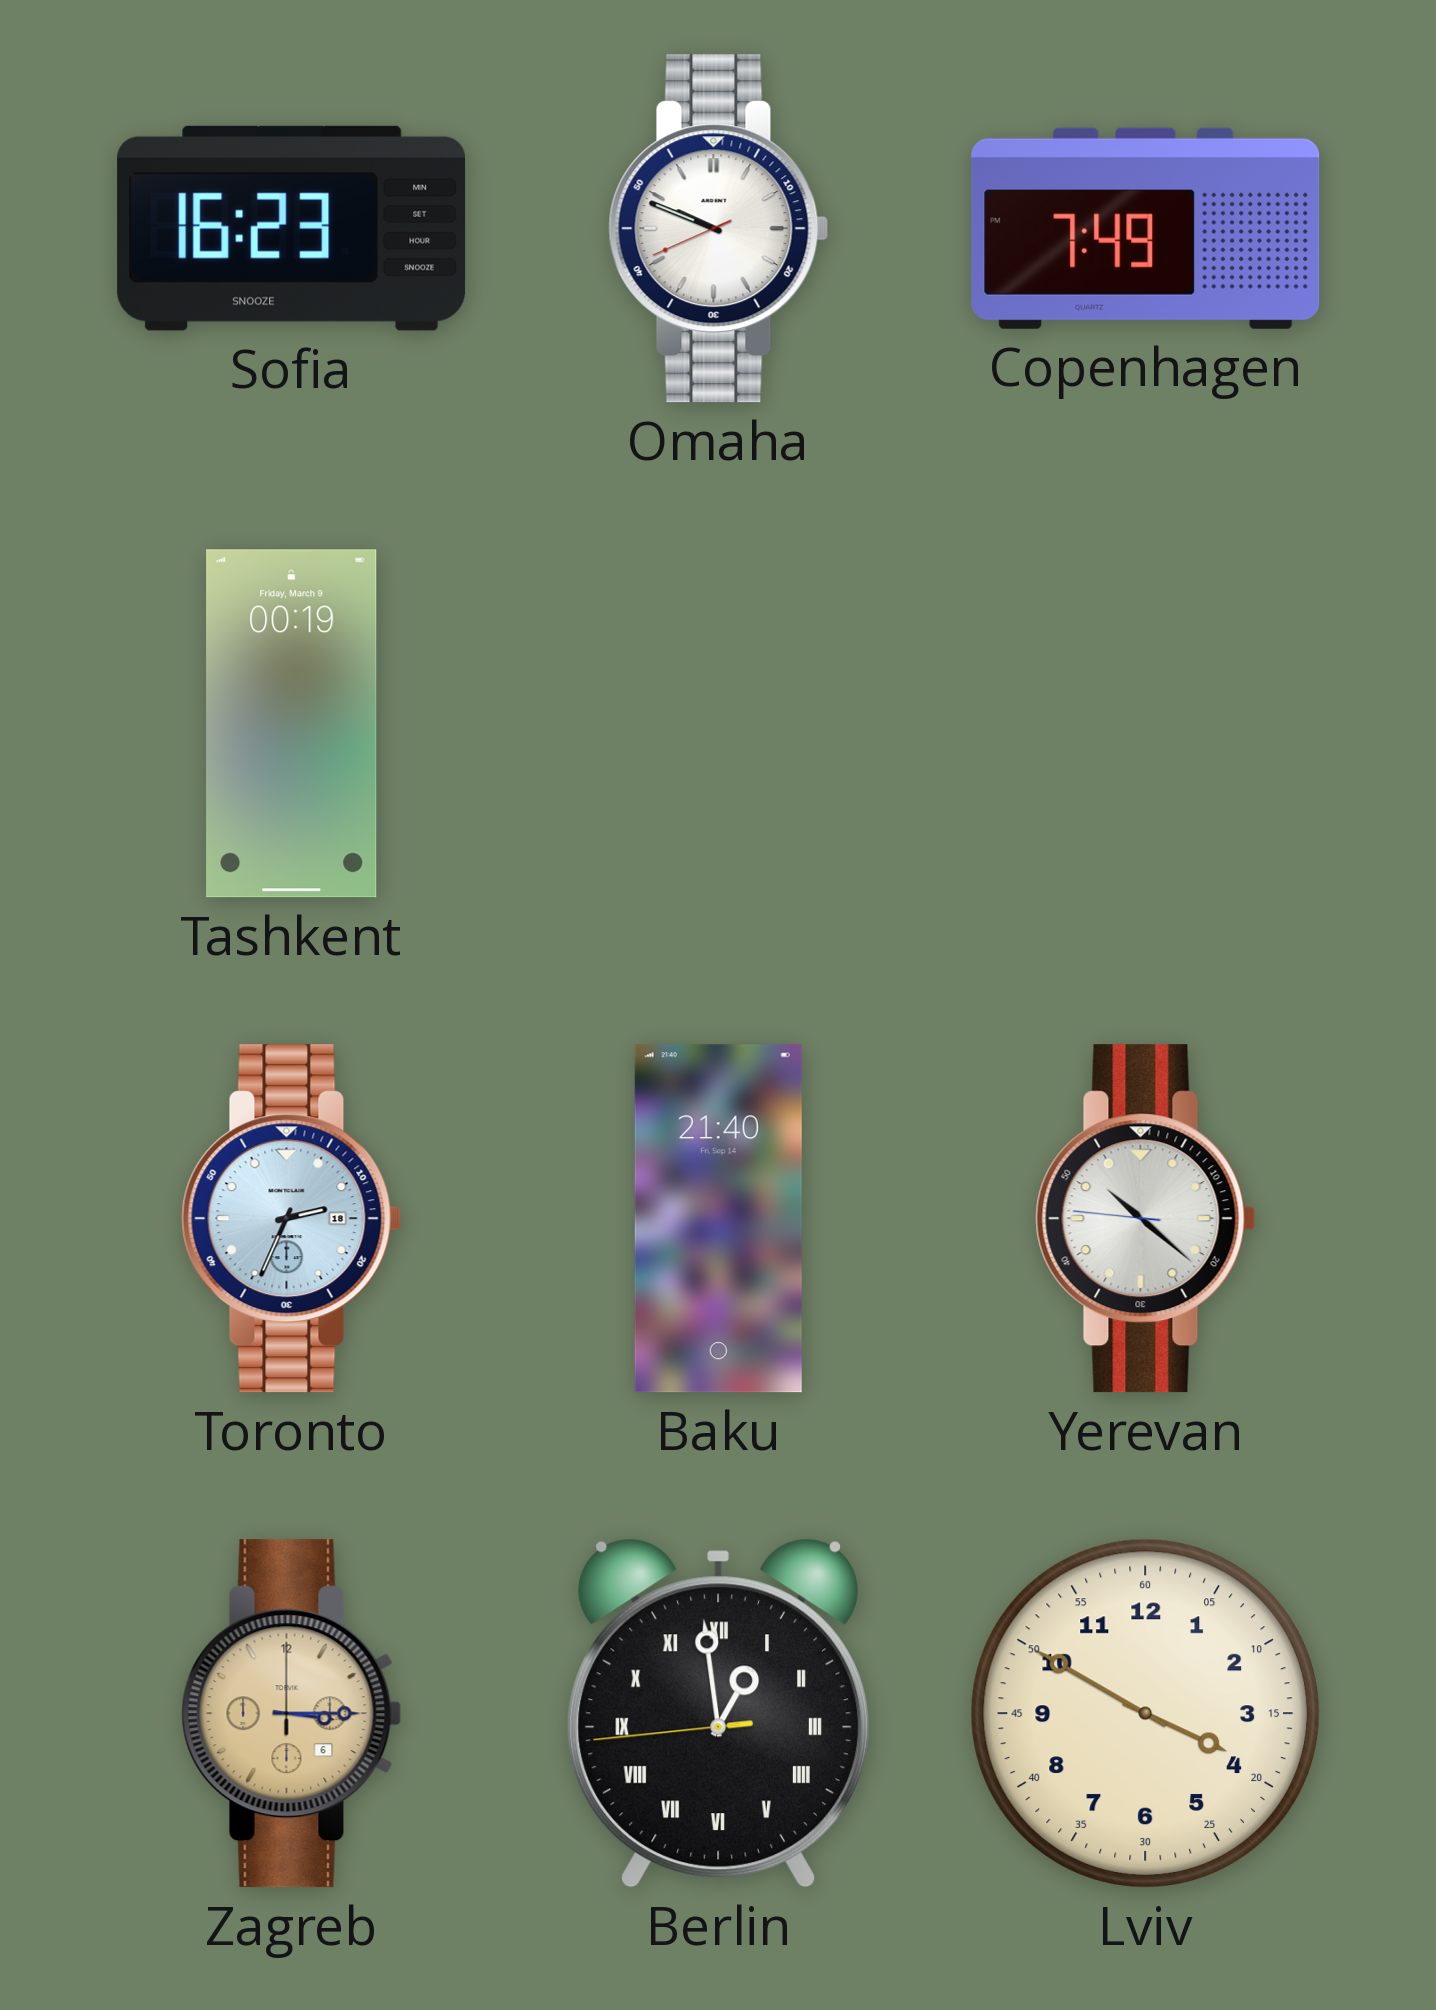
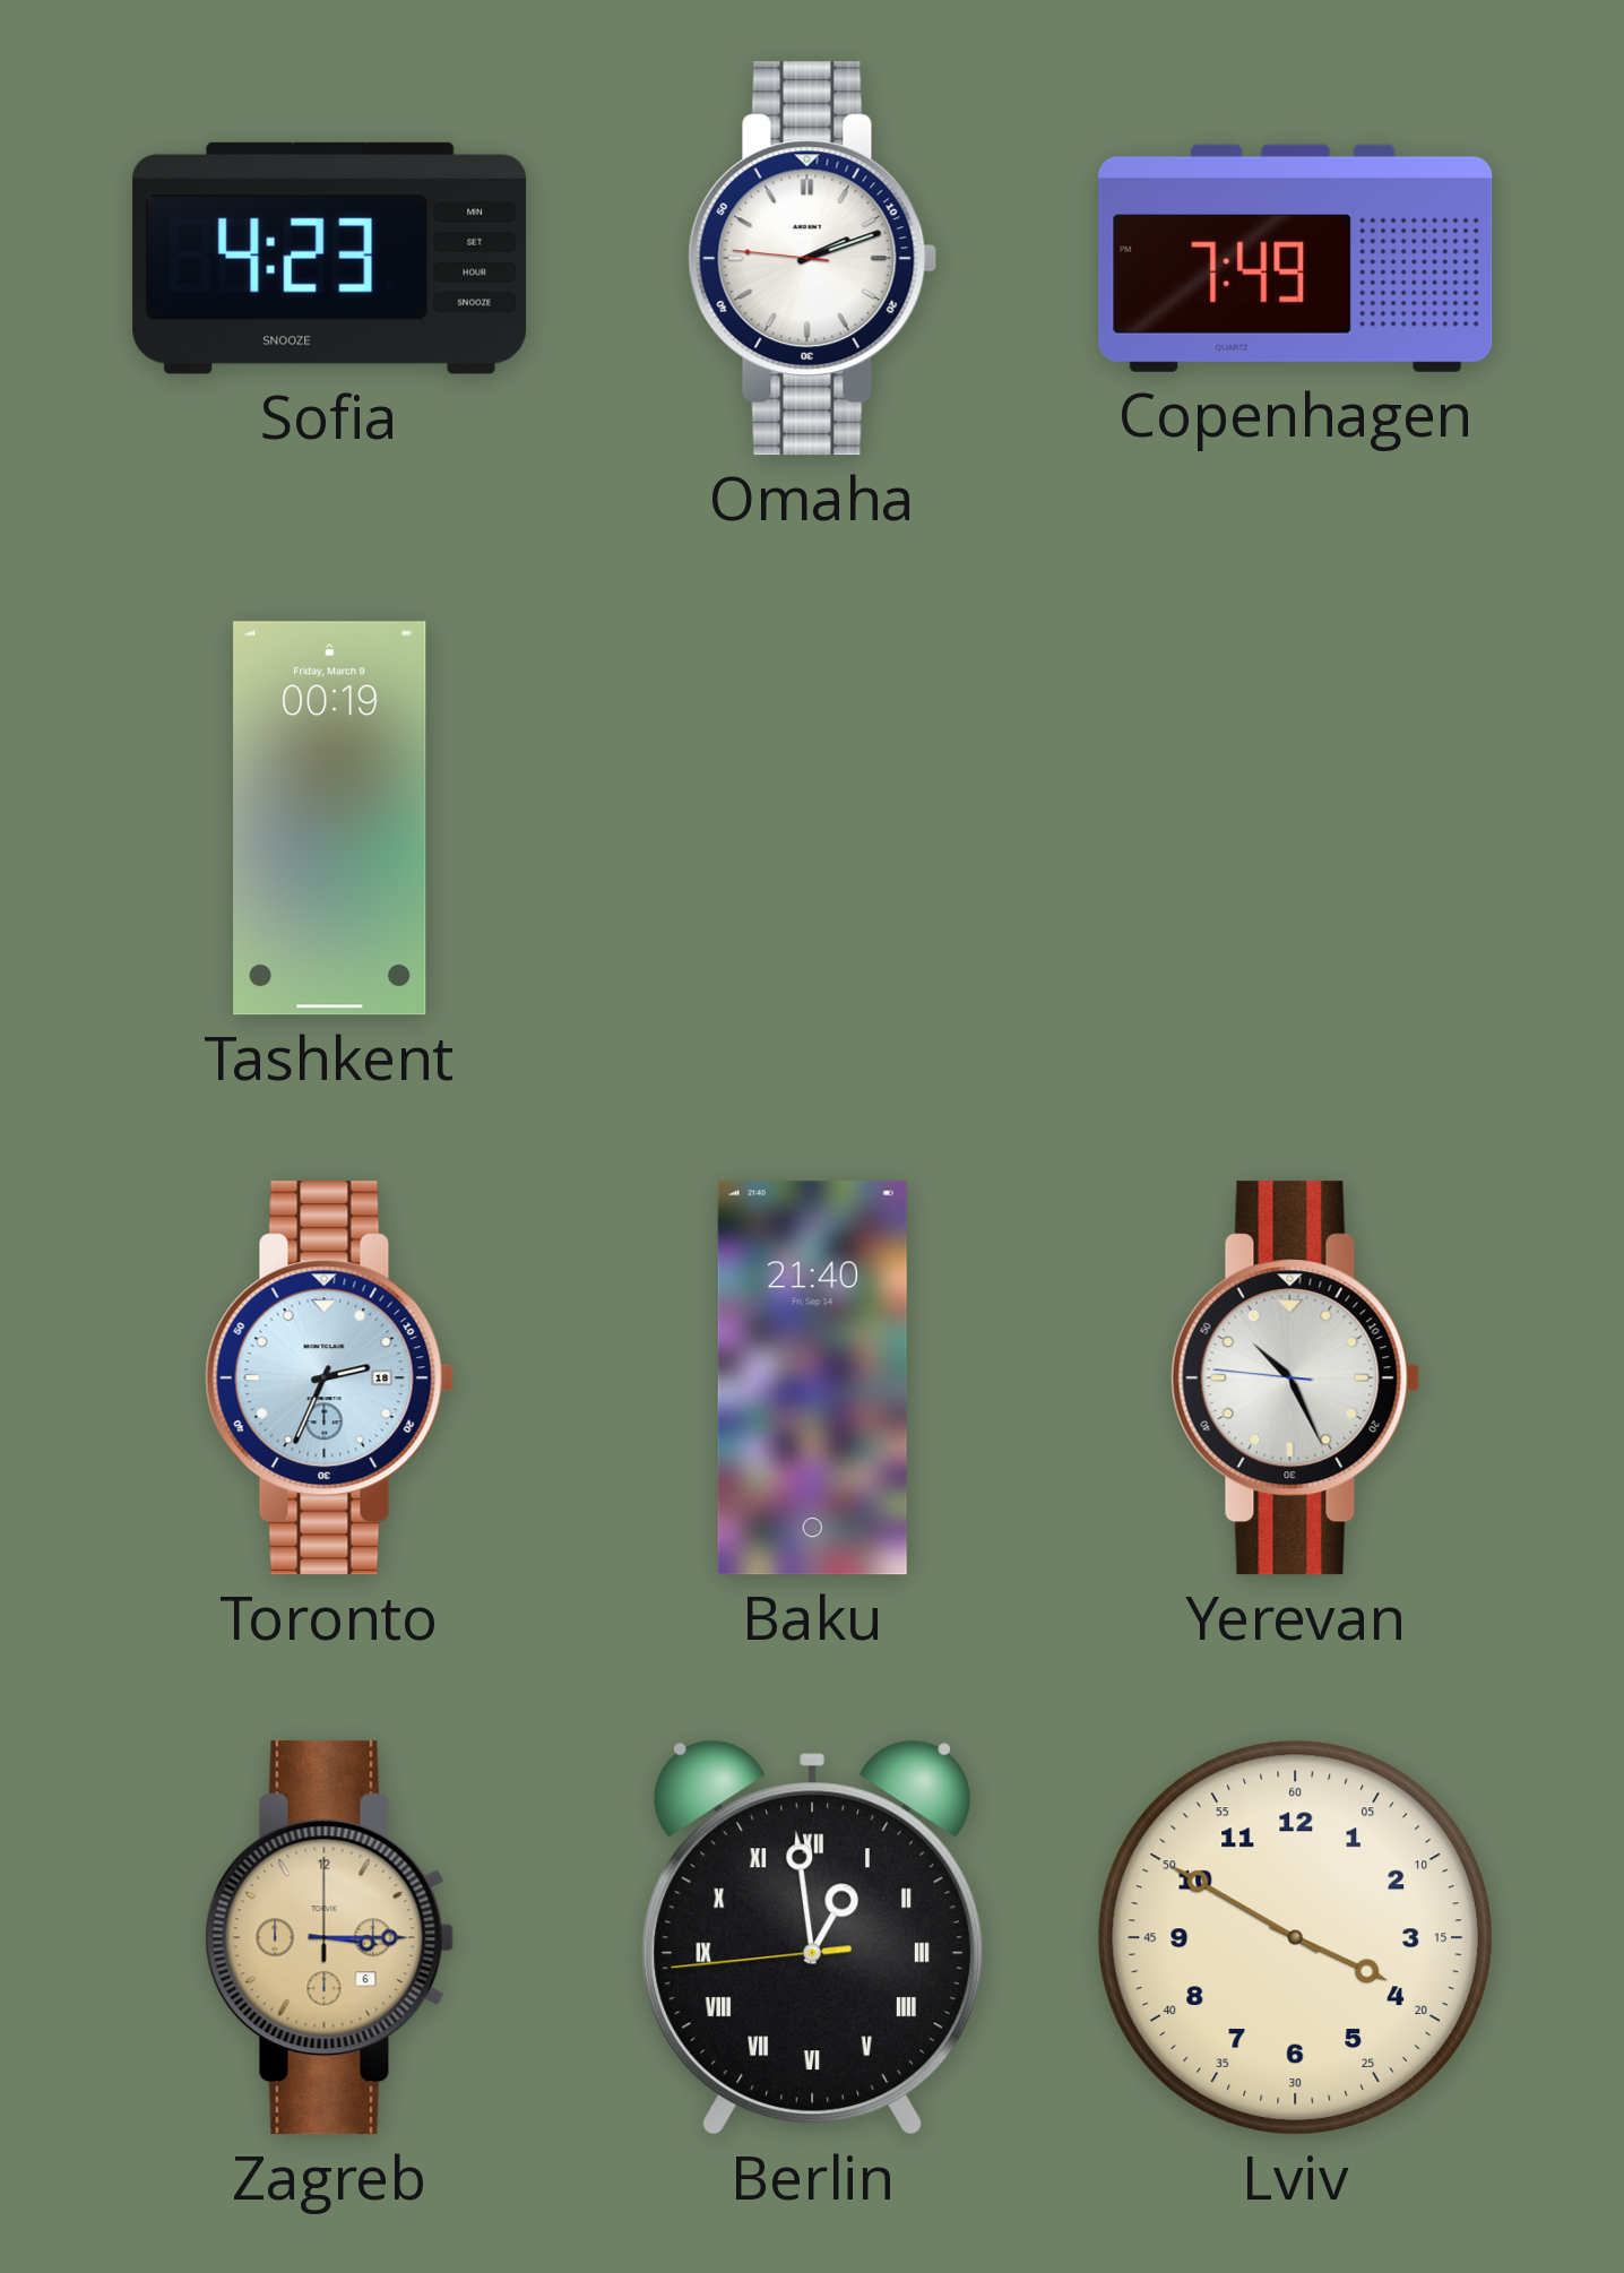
Sofia: 16:23 -> 4:23
Omaha: 9:48 -> 2:11
Yerevan: 10:21 -> 10:25
